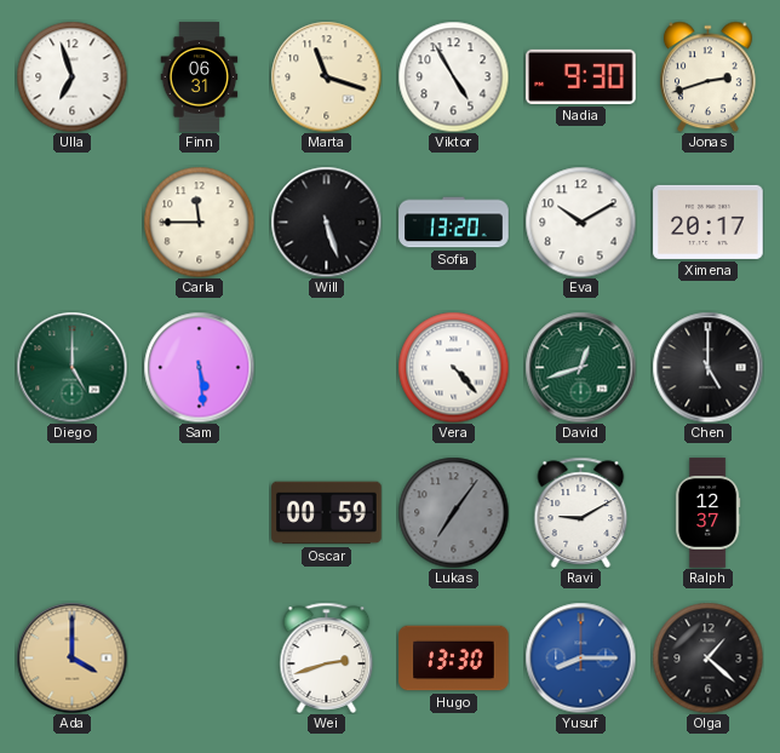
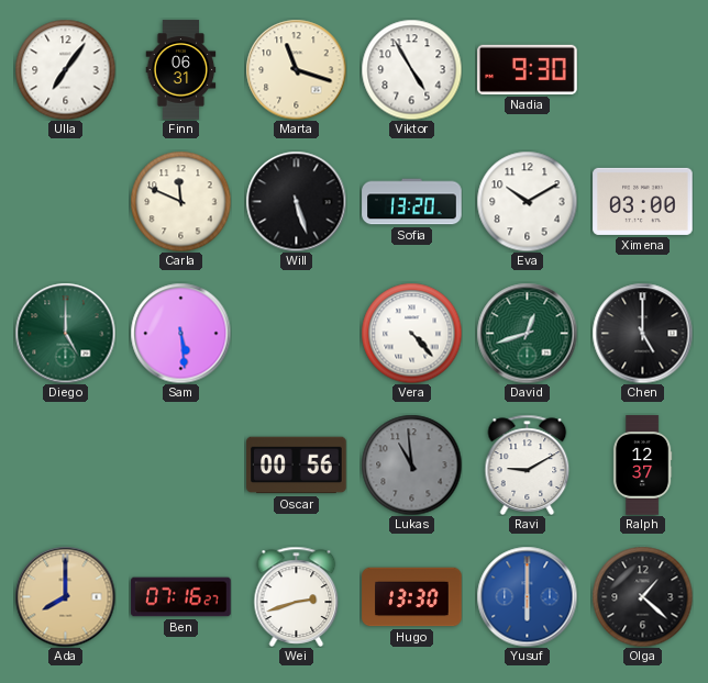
Ulla: 6:57 -> 7:06
Jonas: 2:42 -> none
Carla: 11:45 -> 11:49
Ximena: 20:17 -> 03:00
Oscar: 00:59 -> 00:56
Lukas: 7:06 -> 10:59
Ada: 4:00 -> 8:00
Ben: none -> 07:16
Yusuf: 8:15 -> 6:00
